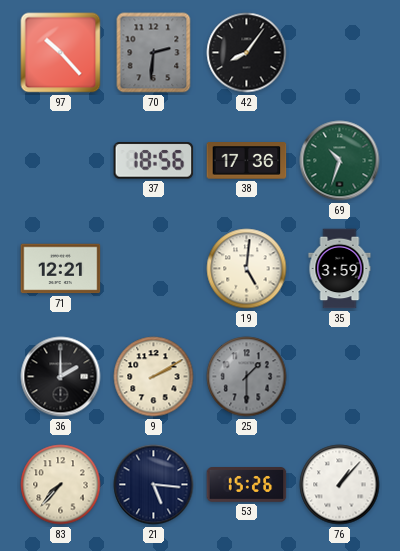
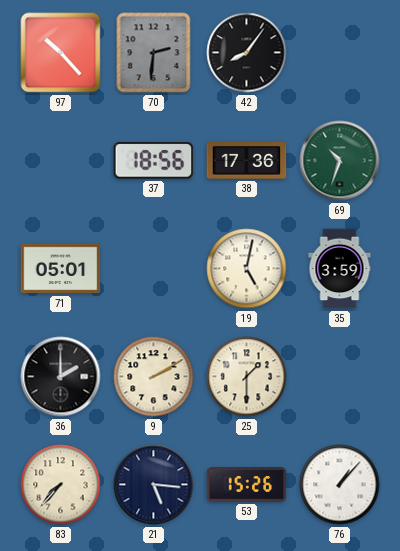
71: 12:21 -> 05:01
19: 5:01 -> 5:02
25 dial: grey -> cream
